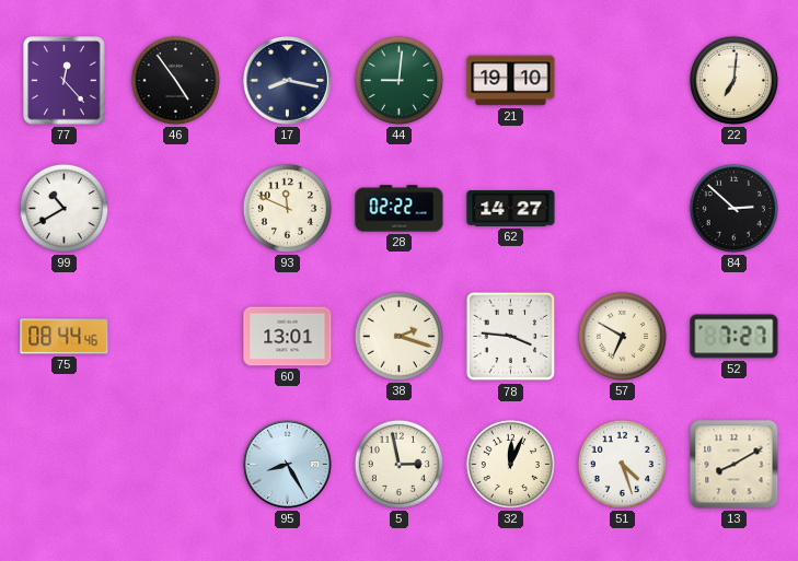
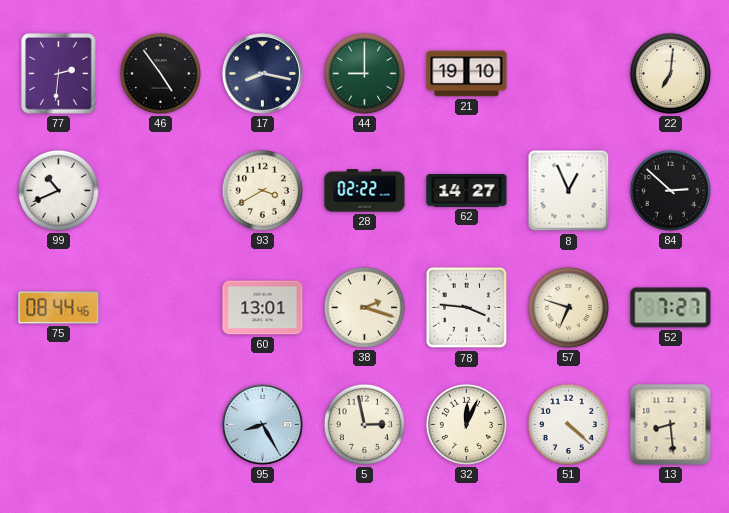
77: 12:23 -> 2:31
44: 9:01 -> 9:00
99: 10:40 -> 10:41
93: 11:49 -> 3:40
8: none -> 12:56
57: 6:50 -> 6:48
51: 4:27 -> 4:22
13: 8:10 -> 8:29
